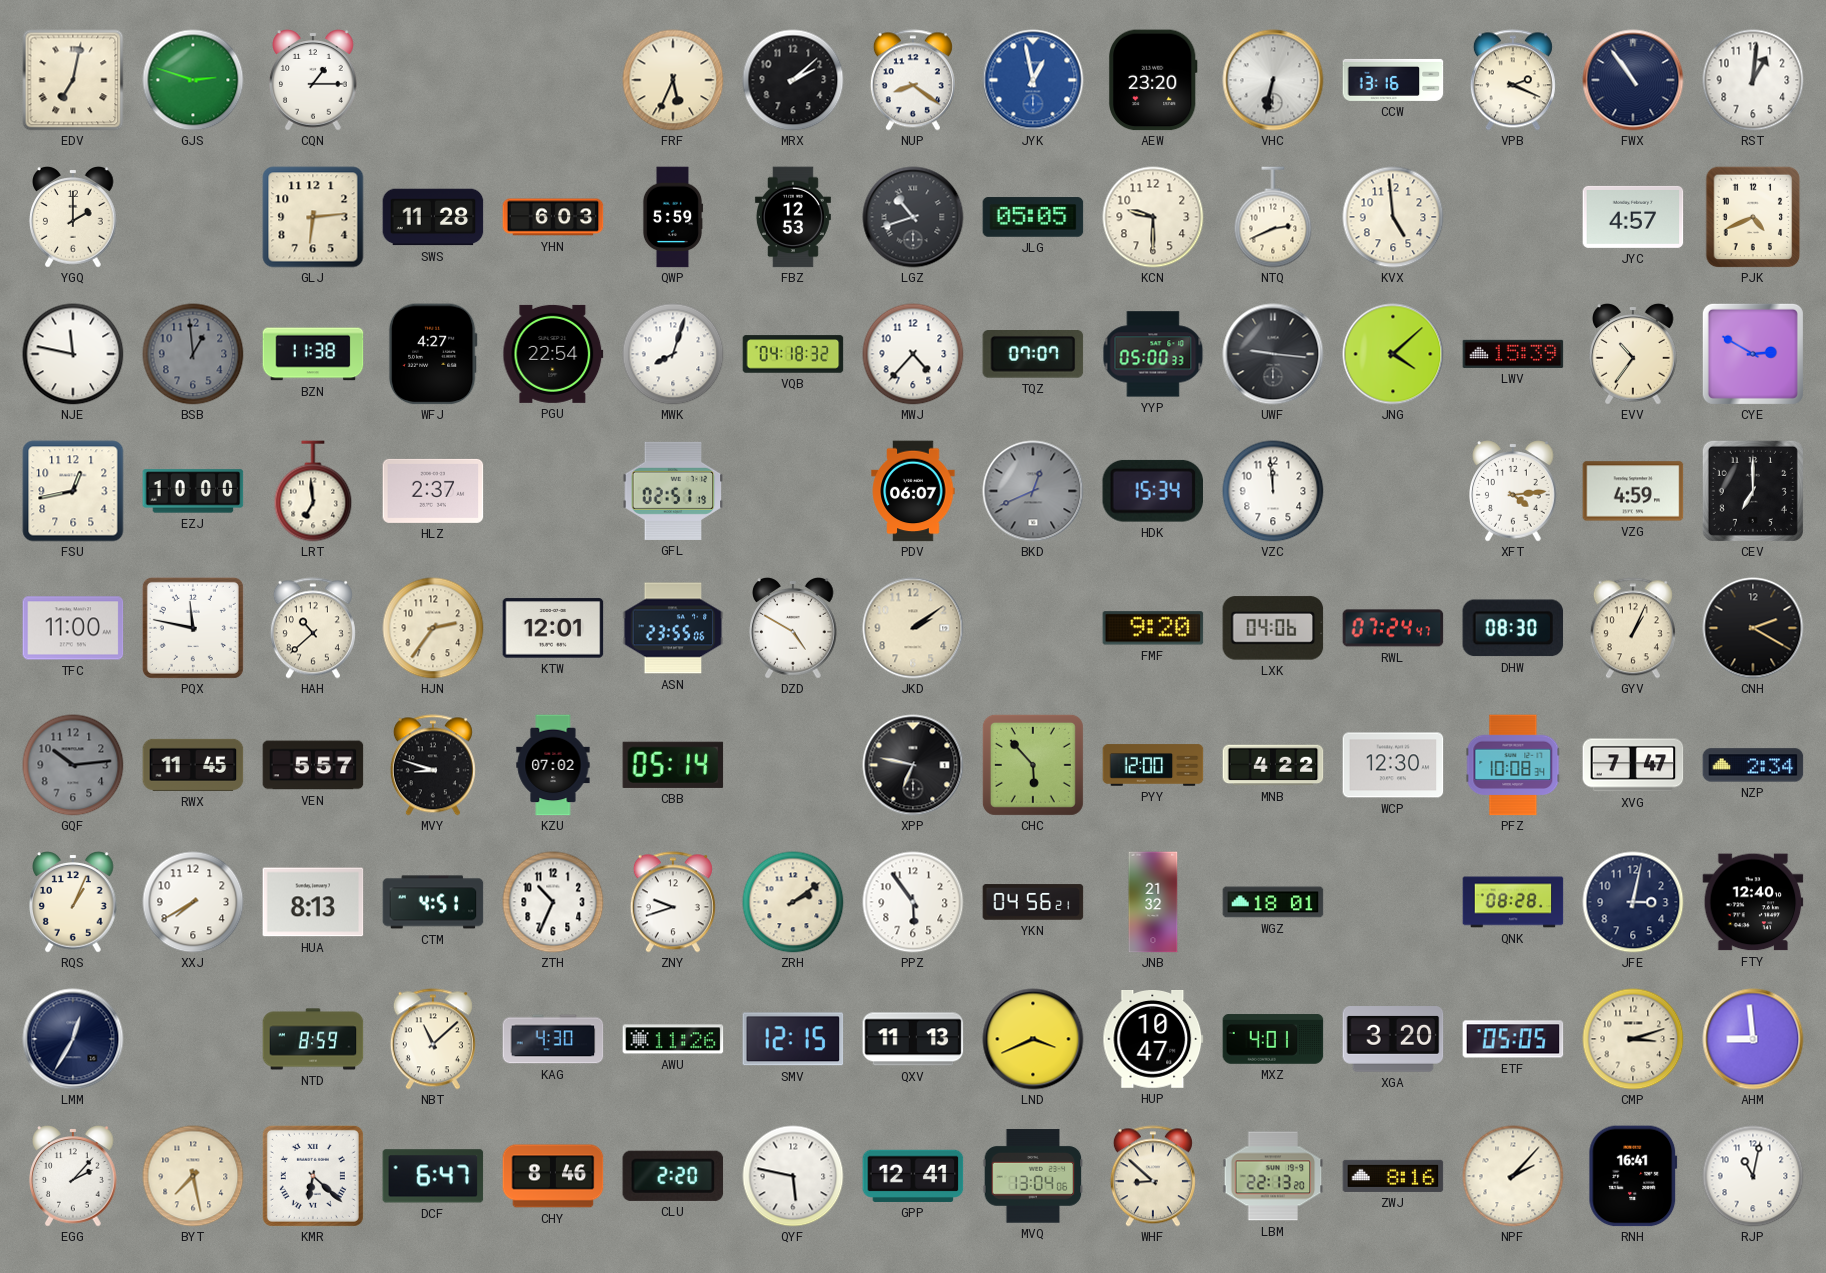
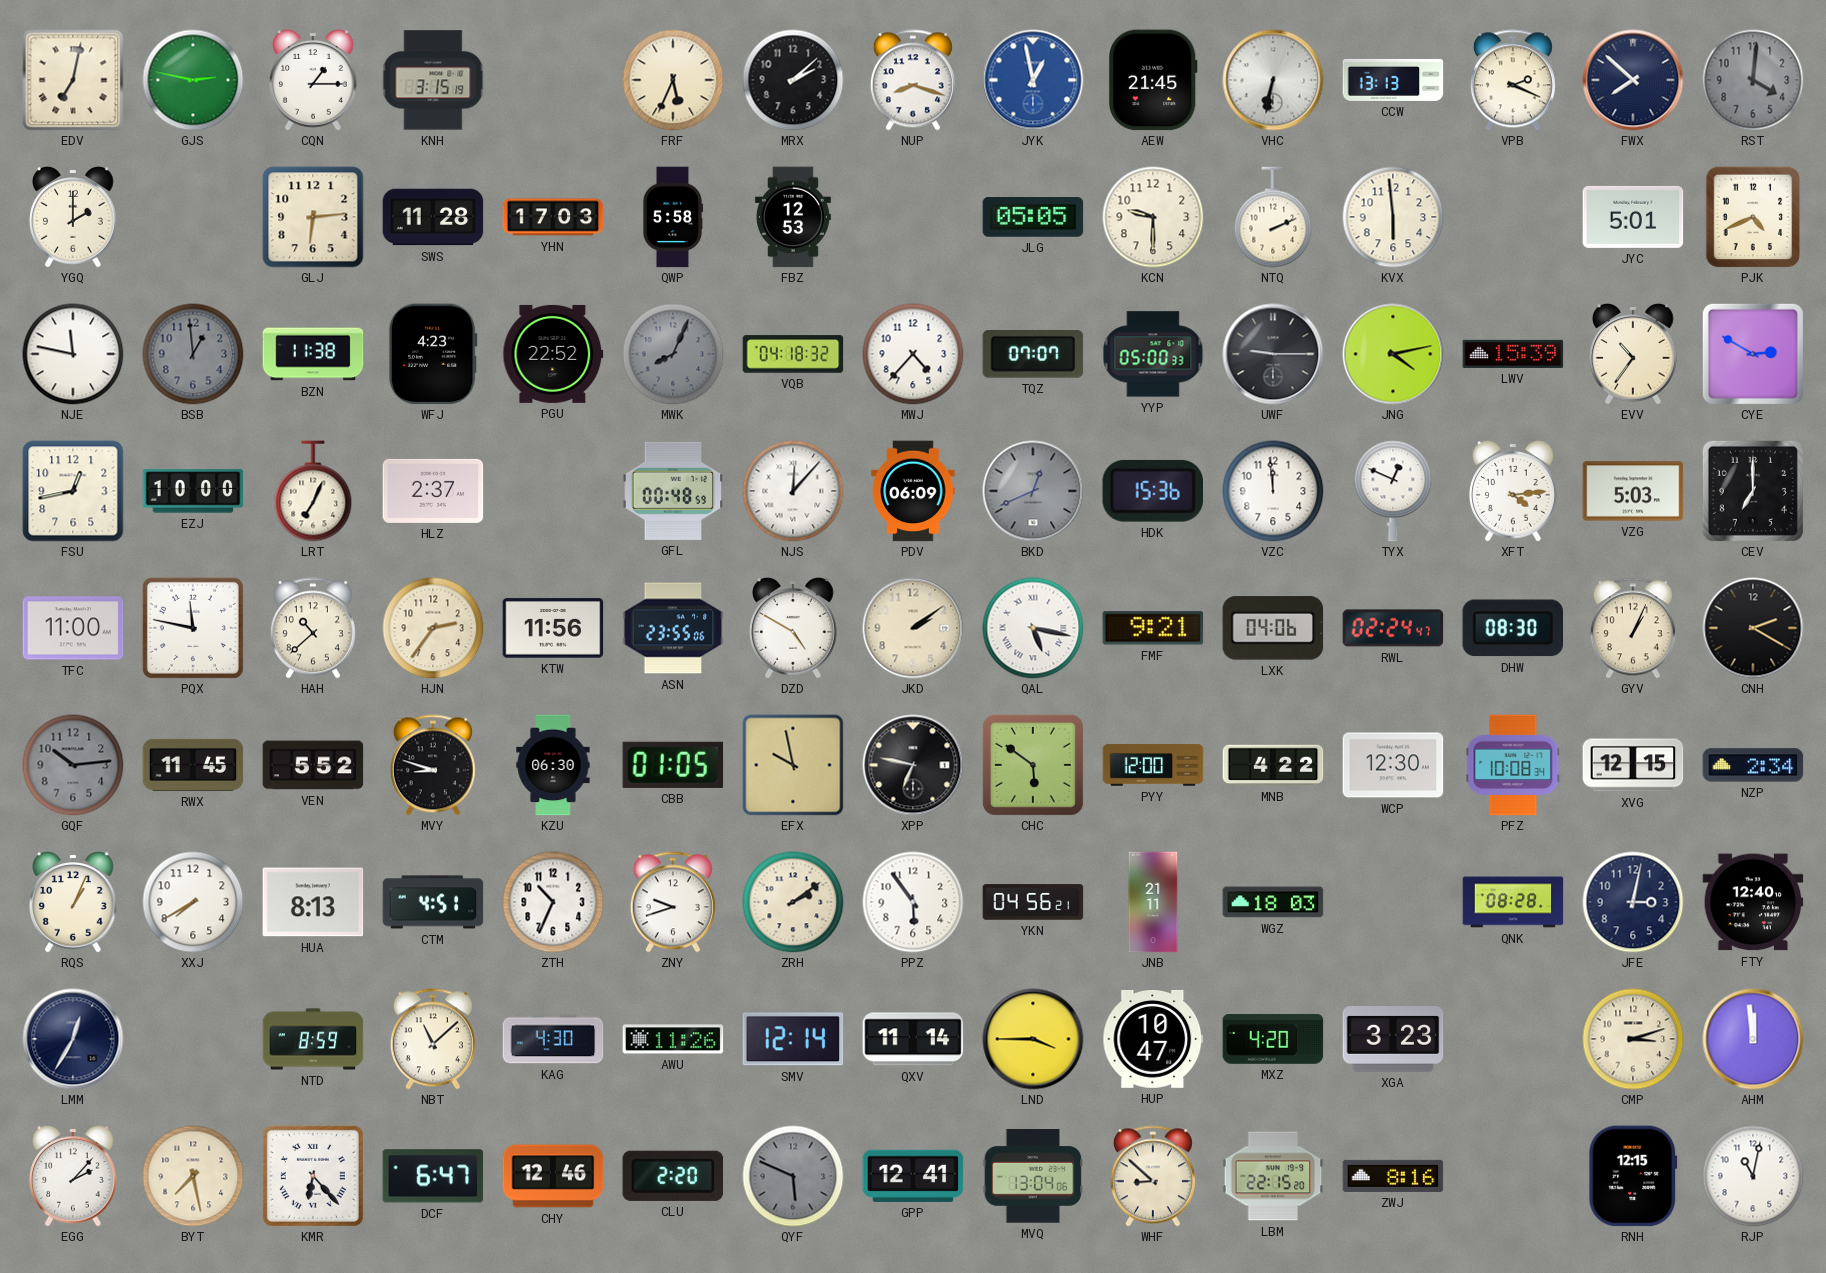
GJS: 2:48 -> 2:47
KNH: none -> 3:15
NUP: 8:21 -> 8:18
AEW: 23:20 -> 21:45
CCW: 13:16 -> 13:13
FWX: 10:54 -> 7:52
RST: 1:01 -> 4:01
RST dial: white -> grey
YHN: 6:03 -> 17:03
QWP: 5:59 -> 5:58
LGZ: 10:42 -> none
NTQ: 2:41 -> 2:11
KVX: 4:59 -> 5:59
JYC: 4:57 -> 5:01
WFJ: 4:27 -> 4:23
PGU: 22:54 -> 22:52
MWK: 8:03 -> 8:04
MWK dial: white -> grey
UWF: 9:16 -> 9:15
JNG: 4:08 -> 4:13
LRT: 6:59 -> 7:04
GFL: 02:51 -> 00:48
NJS: none -> 12:07
PDV: 06:07 -> 06:09
HDK: 15:34 -> 15:36
TYX: none -> 12:49
VZG: 4:59 -> 5:03
KTW: 12:01 -> 11:56
QAL: none -> 5:17
FMF: 9:20 -> 9:21
RWL: 07:24 -> 02:24
VEN: 5:57 -> 5:52
KZU: 07:02 -> 06:30
CBB: 05:14 -> 01:05
EFX: none -> 9:58
CHC: 5:53 -> 5:51
XVG: 7:47 -> 12:15
JNB: 21:32 -> 21:11
WGZ: 18:01 -> 18:03
SMV: 12:15 -> 12:14
QXV: 11:13 -> 11:14
LND: 3:41 -> 3:45
MXZ: 4:01 -> 4:20
XGA: 3:20 -> 3:23
ETF: 05:05 -> none
AHM: 8:59 -> 11:59
KMR: 6:22 -> 6:23
CHY: 8:46 -> 12:46
QYF: 5:47 -> 5:49
QYF dial: white -> grey
LBM: 22:13 -> 22:15
NPF: 2:07 -> none
RNH: 16:41 -> 12:15
